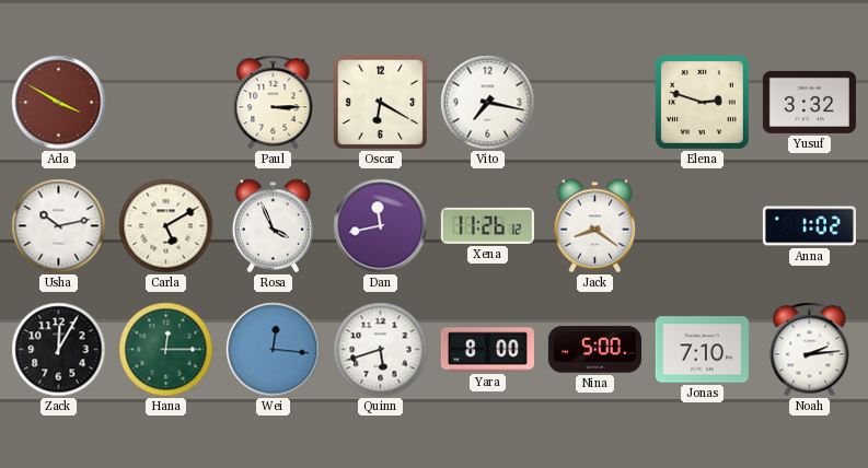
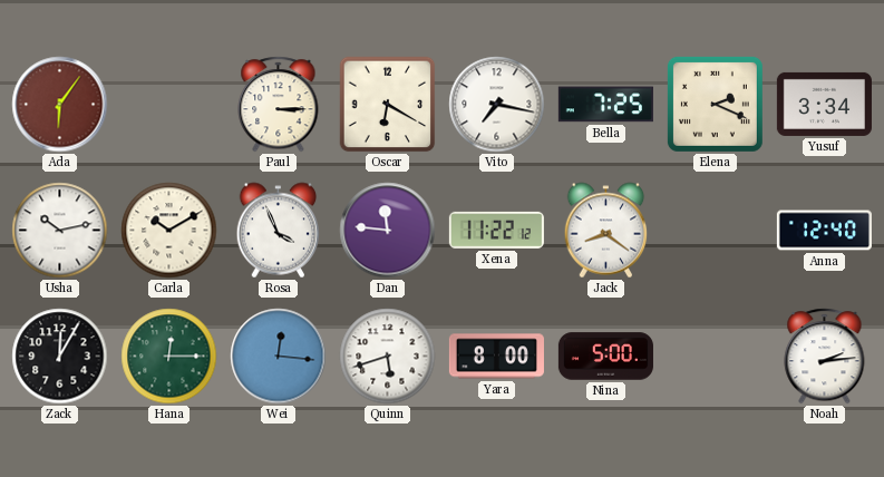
Ada: 3:50 -> 6:06
Bella: none -> 7:25
Elena: 2:48 -> 2:19
Yusuf: 3:32 -> 3:34
Carla: 5:10 -> 10:10
Dan: 11:43 -> 11:46
Xena: 11:26 -> 11:22
Anna: 1:02 -> 12:40
Jonas: 7:10 -> none
